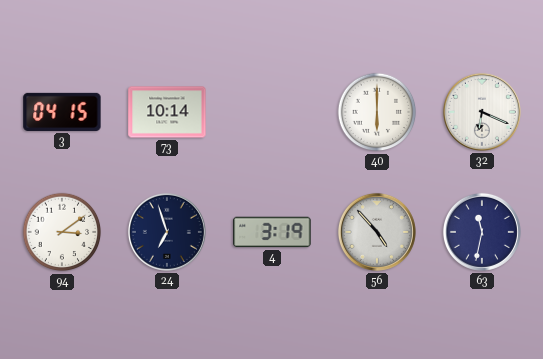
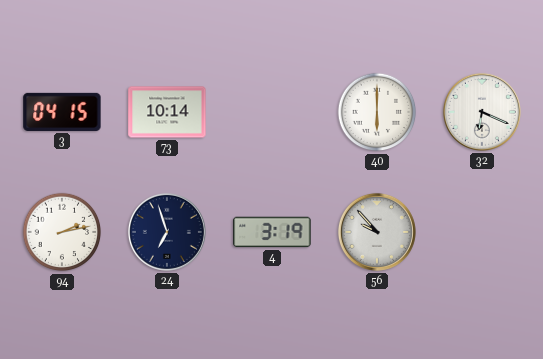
94: 3:09 -> 2:13
56: 4:53 -> 9:53
63: 11:32 -> none
